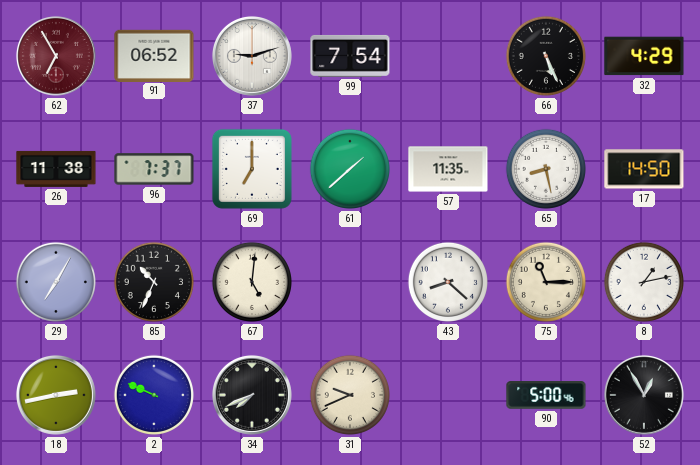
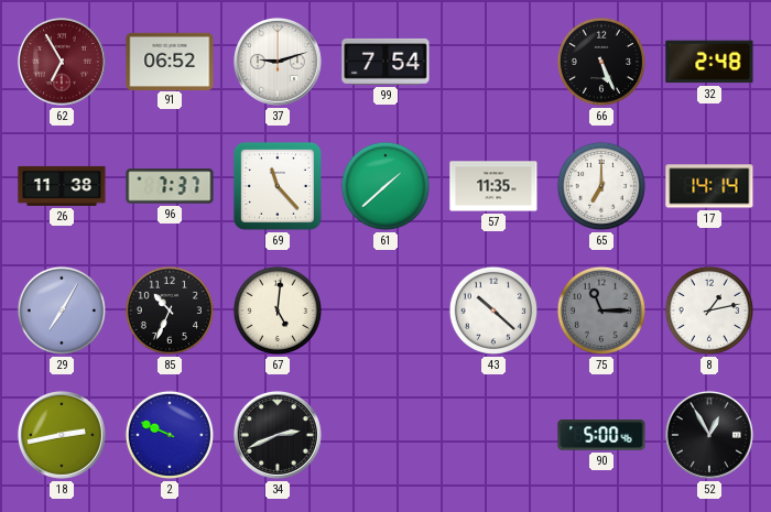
32: 4:29 -> 2:48
69: 7:00 -> 11:23
65: 8:28 -> 7:00
17: 14:50 -> 14:14
43: 8:22 -> 10:22
75 dial: cream -> grey
34: 7:41 -> 2:41
31: 9:41 -> none
